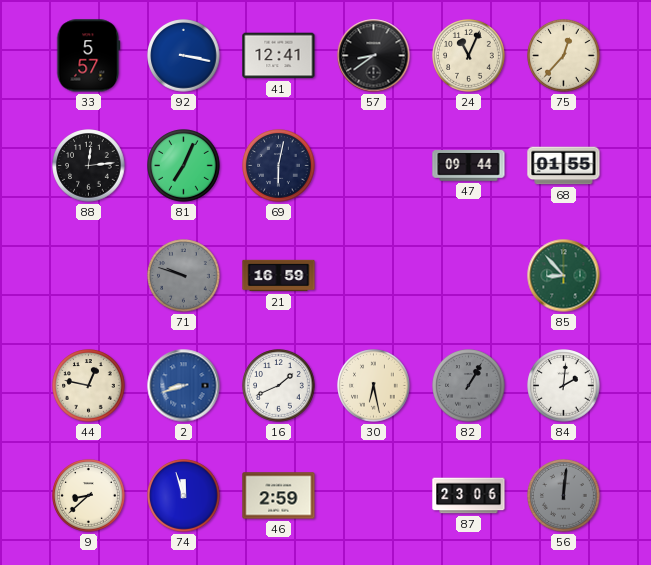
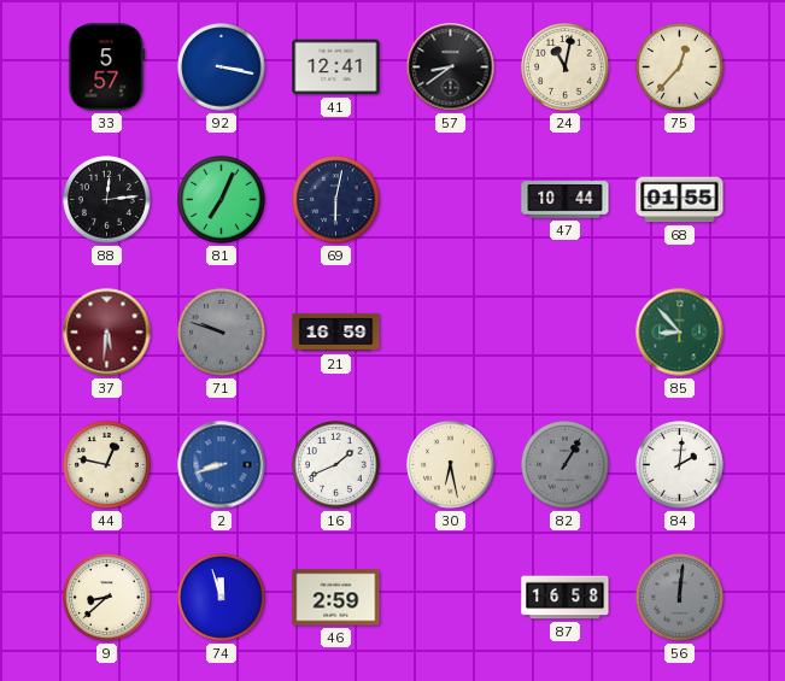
24: 11:04 -> 11:02
47: 09:44 -> 10:44
37: none -> 5:31
87: 23:06 -> 16:58
